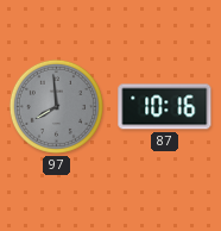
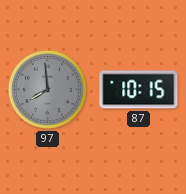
87: 10:16 -> 10:15
